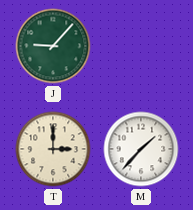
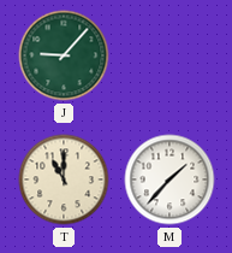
T: 3:00 -> 11:00
